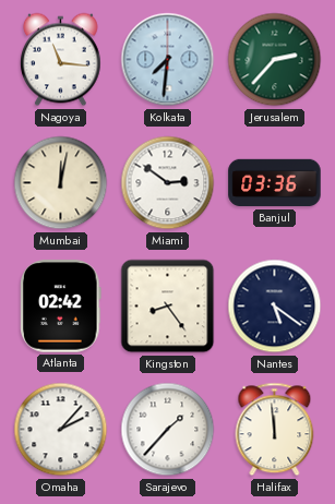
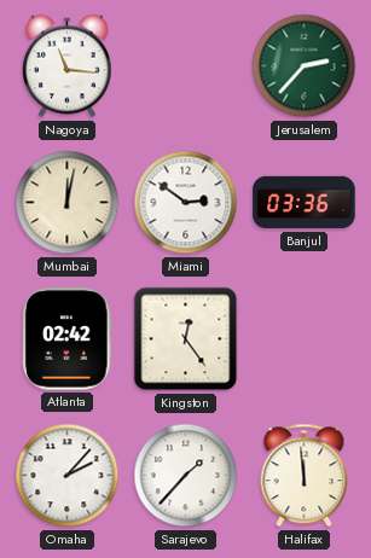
Kolkata: 7:31 -> none
Kingston: 8:24 -> 12:24
Nantes: 5:21 -> none
